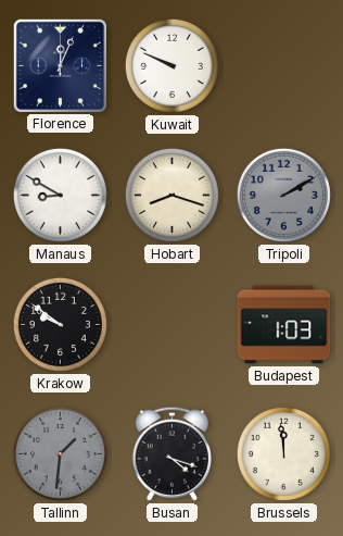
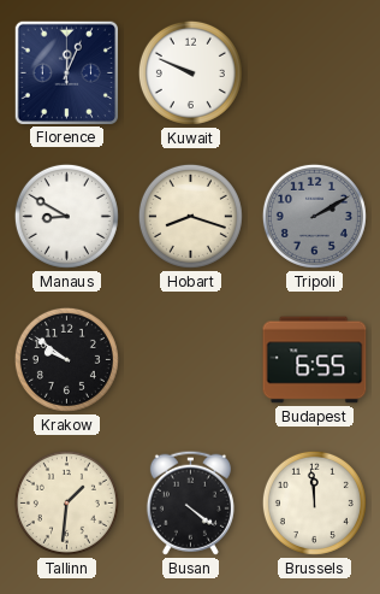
Budapest: 1:03 -> 6:55
Tallinn dial: grey -> cream
Busan: 4:18 -> 4:21
